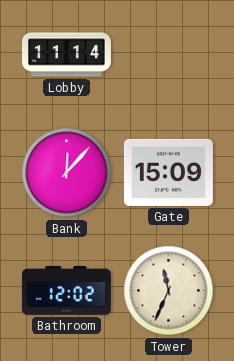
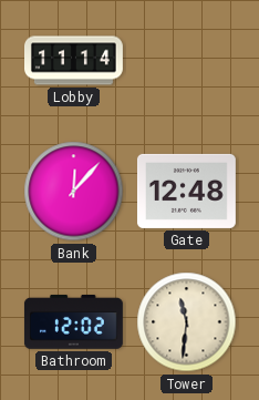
Gate: 15:09 -> 12:48
Tower: 11:34 -> 11:31
